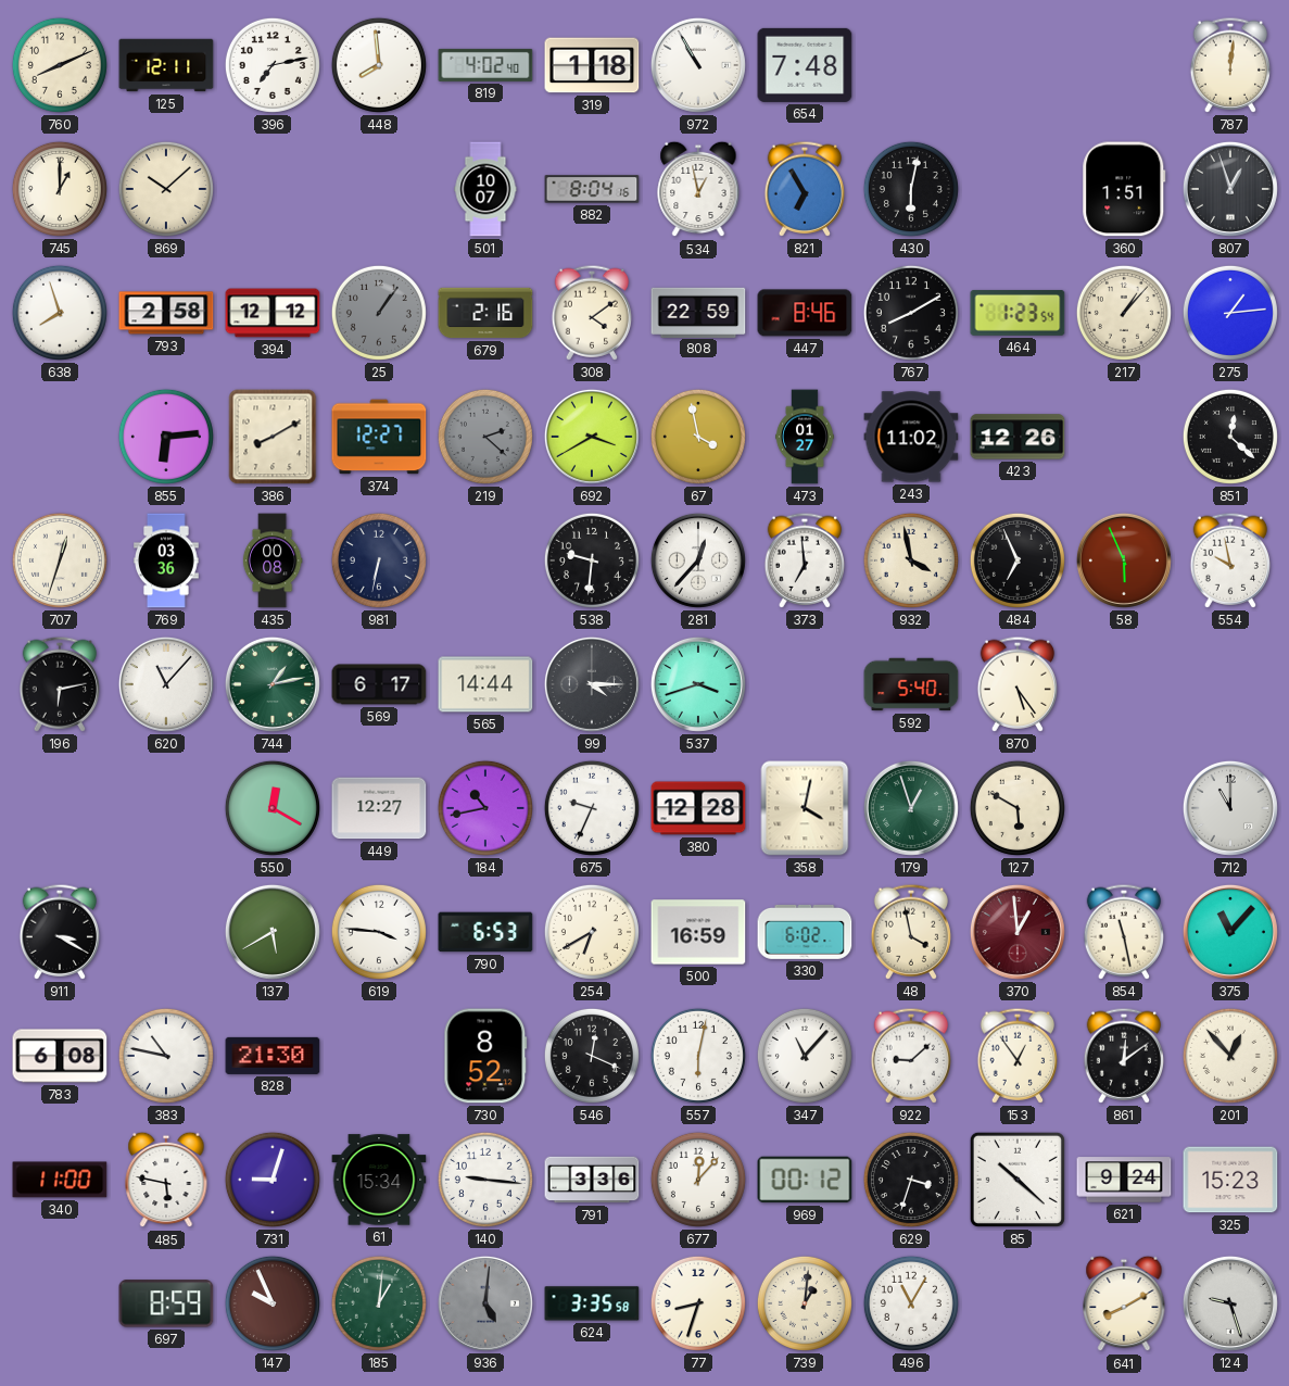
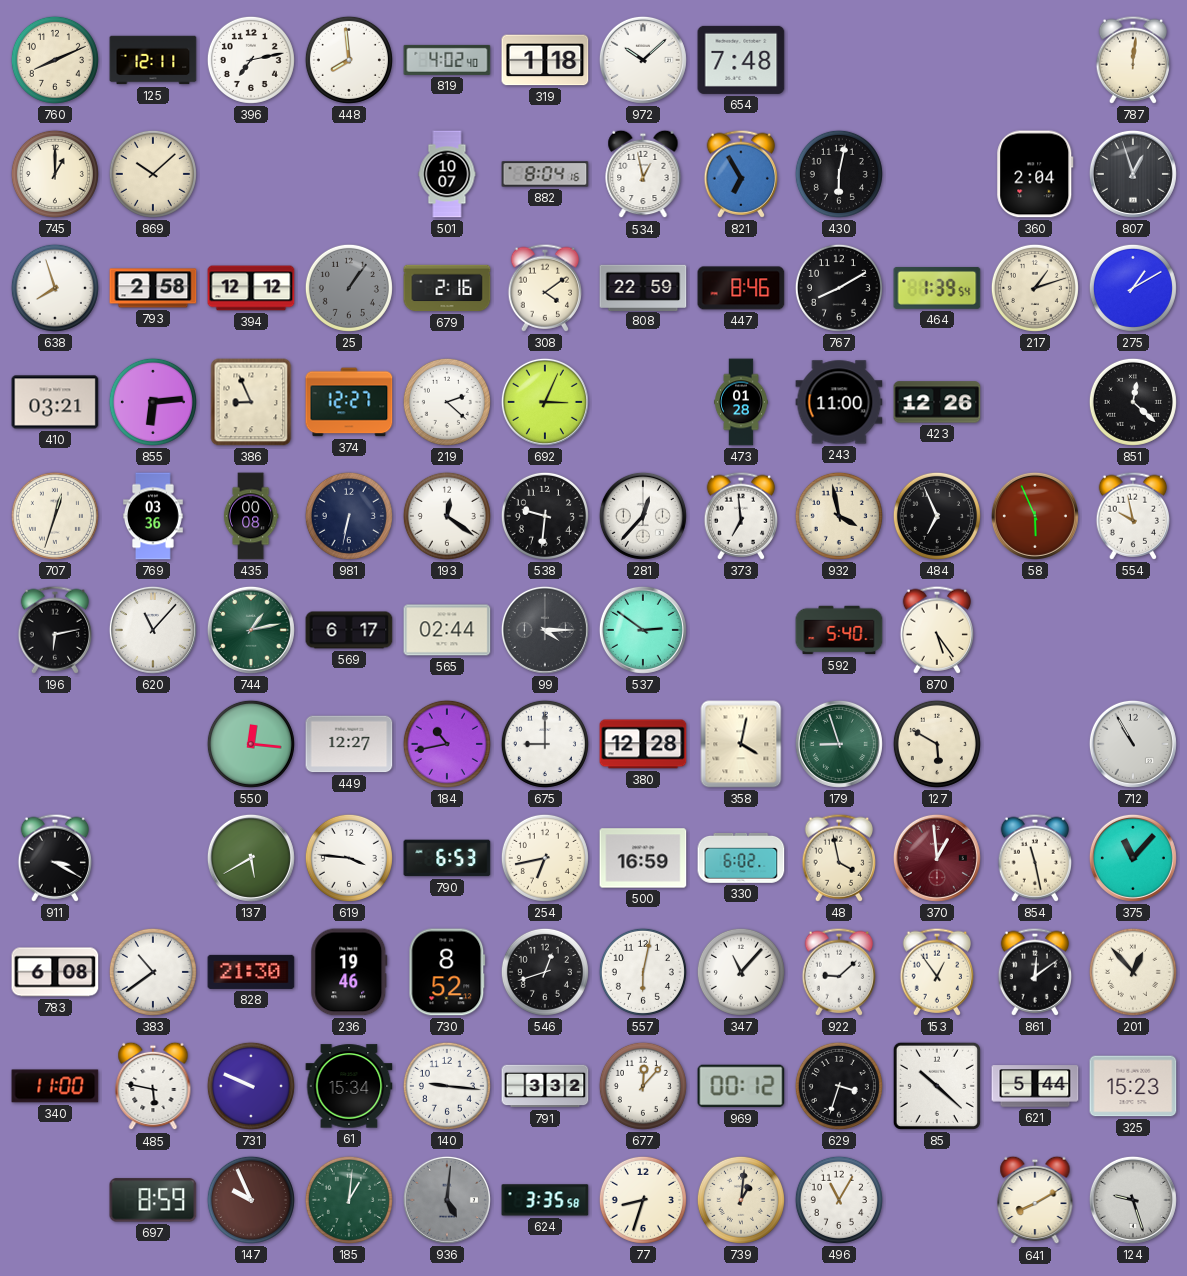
972: 10:55 -> 10:08
360: 1:51 -> 2:04
464: 1:23 -> 1:39
217: 1:07 -> 1:12
275: 1:14 -> 1:10
410: none -> 03:21
386: 8:10 -> 8:56
219 dial: grey -> white
692: 3:40 -> 3:04
67: 3:58 -> none
473: 01:27 -> 01:28
243: 11:02 -> 11:00
193: none -> 12:21
565: 14:44 -> 02:44
537: 3:42 -> 2:51
550: 12:20 -> 12:16
675: 9:34 -> 9:00
179: 12:57 -> 8:57
712: 11:00 -> 10:55
254: 6:40 -> 6:43
383: 10:47 -> 10:39
236: none -> 19:46
546: 12:19 -> 12:42
731: 9:03 -> 9:49
791: 3:36 -> 3:32
621: 9:24 -> 5:44
